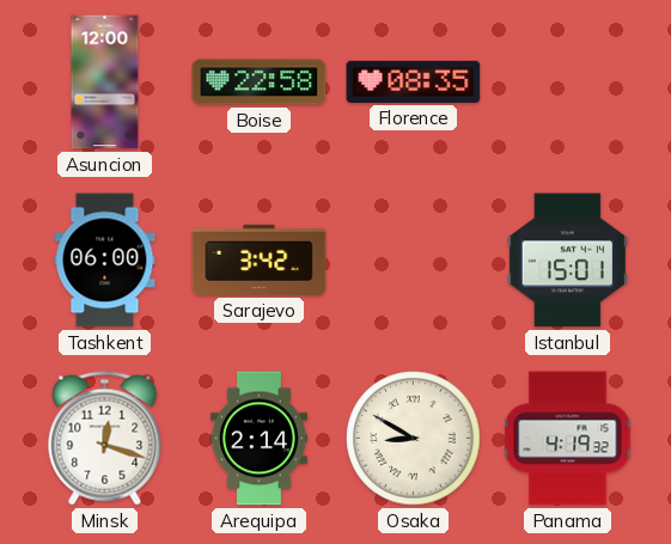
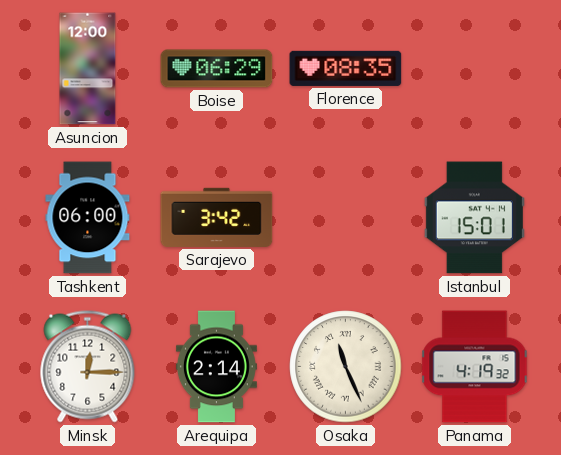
Boise: 22:58 -> 06:29
Minsk: 12:18 -> 12:15
Osaka: 8:50 -> 11:26
